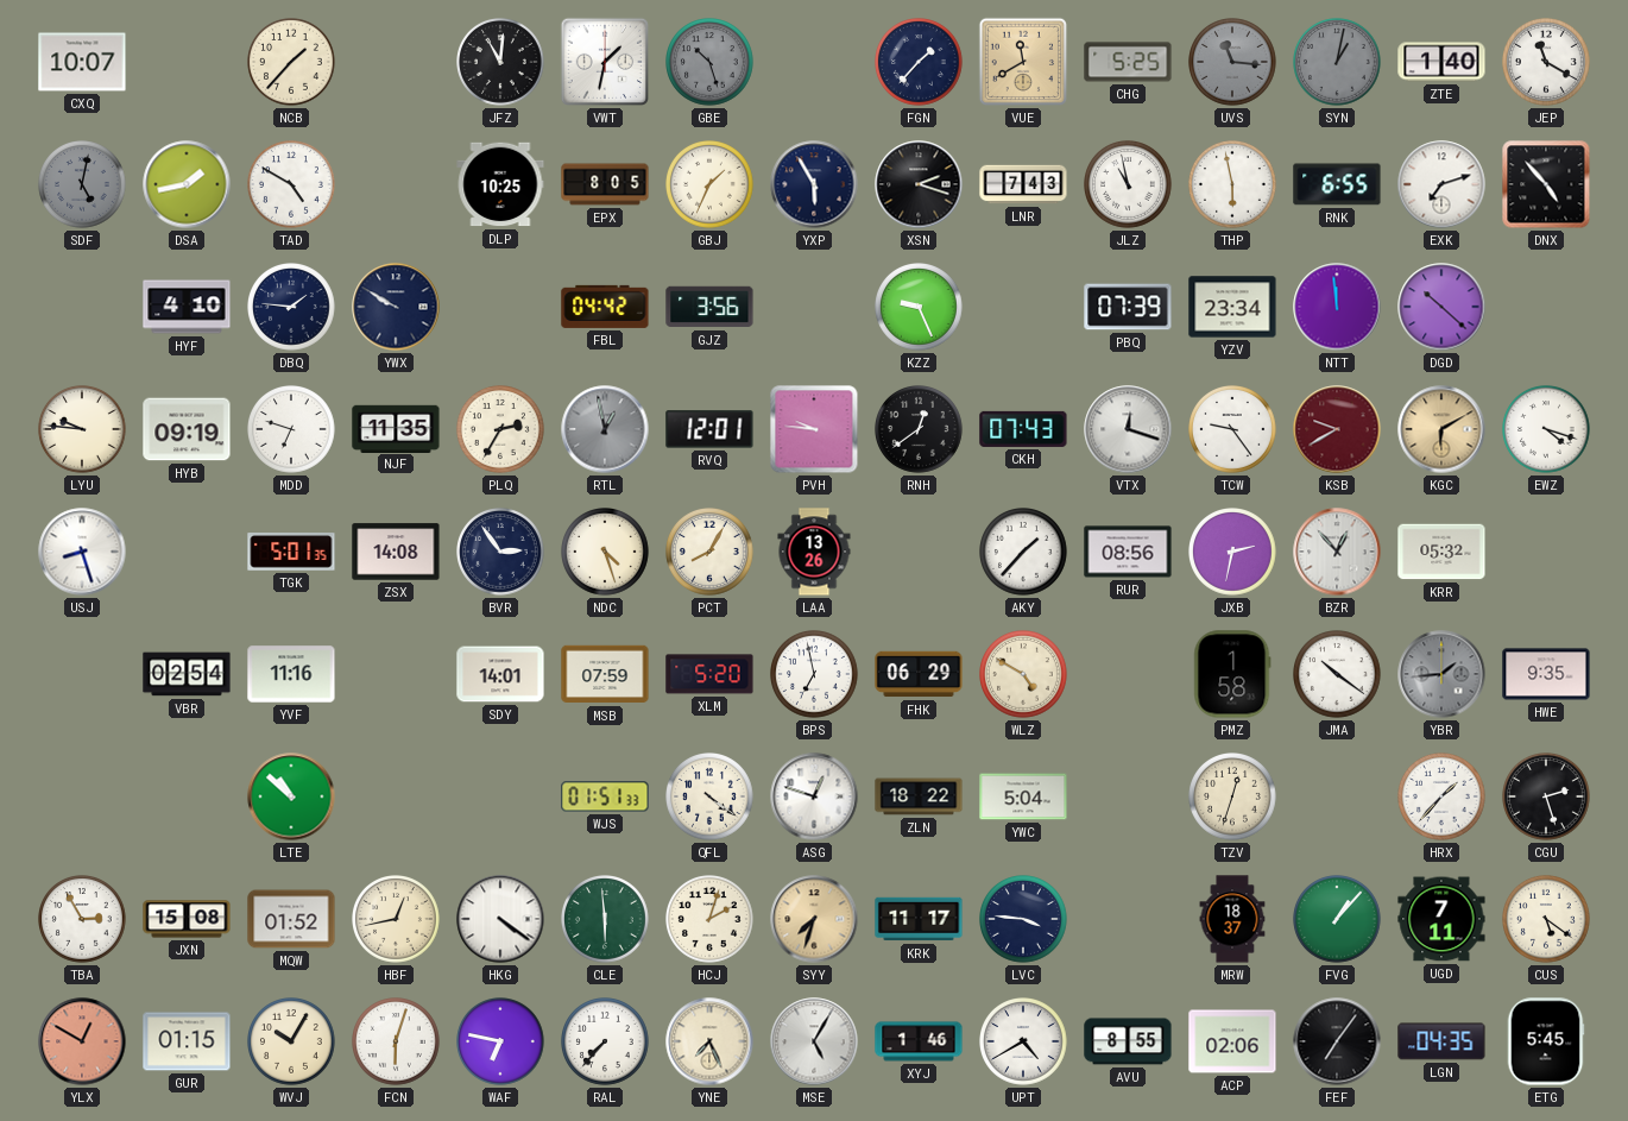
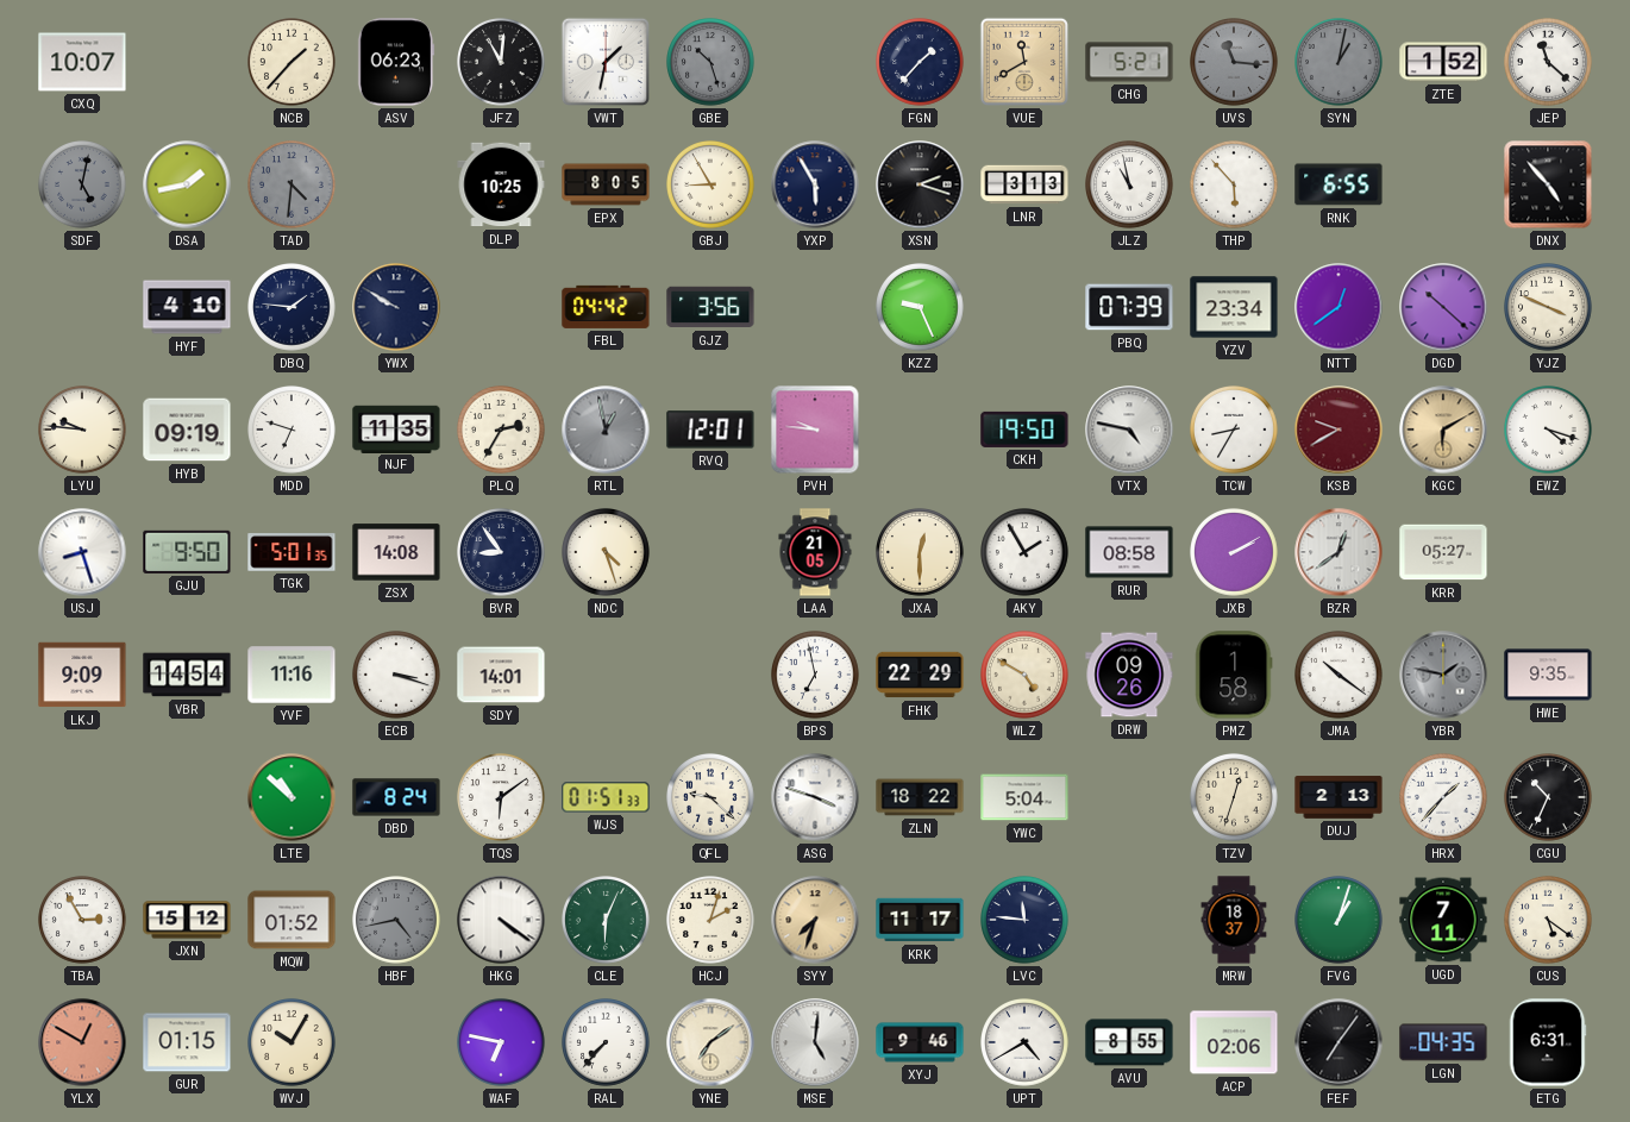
ASV: none -> 06:23
CHG: 5:25 -> 5:21
ZTE: 1:40 -> 1:52
JEP: 11:20 -> 11:22
TAD: 4:50 -> 4:31
TAD dial: white -> grey
GBJ: 1:34 -> 8:55
LNR: 7:43 -> 3:13
THP: 5:58 -> 5:53
EXK: 7:12 -> none
NTT: 11:59 -> 12:39
YJZ: none -> 3:49
RNH: 12:39 -> none
CKH: 07:43 -> 19:50
VTX: 12:18 -> 4:47
TCW: 9:24 -> 8:35
GJU: none -> 9:50
BVR: 2:54 -> 8:54
PCT: 8:05 -> none
LAA: 13:26 -> 21:05
JXA: none -> 12:30
AKY: 1:37 -> 1:55
RUR: 08:56 -> 08:58
JXB: 2:32 -> 2:10
BZR: 12:53 -> 12:39
KRR: 05:32 -> 05:27
LKJ: none -> 9:09
VBR: 02:54 -> 14:54
ECB: none -> 3:18
MSB: 07:59 -> none
XLM: 5:20 -> none
FHK: 06:29 -> 22:29
DRW: none -> 09:26
YBR: 1:44 -> 1:47
DBD: none -> 8:24
TQS: none -> 6:09
QFL: 4:21 -> 9:22
ASG: 12:48 -> 3:48
DUJ: none -> 2:13
CGU: 2:27 -> 10:34
JXN: 15:08 -> 15:12
HBF: 12:43 -> 4:43
HBF dial: cream -> grey
CLE: 5:59 -> 6:04
LVC: 3:46 -> 11:46
FVG: 1:07 -> 1:03
FCN: 6:03 -> none
YNE: 7:26 -> 7:09
MSE: 5:05 -> 5:01
XYJ: 1:46 -> 9:46
ETG: 5:45 -> 6:31
